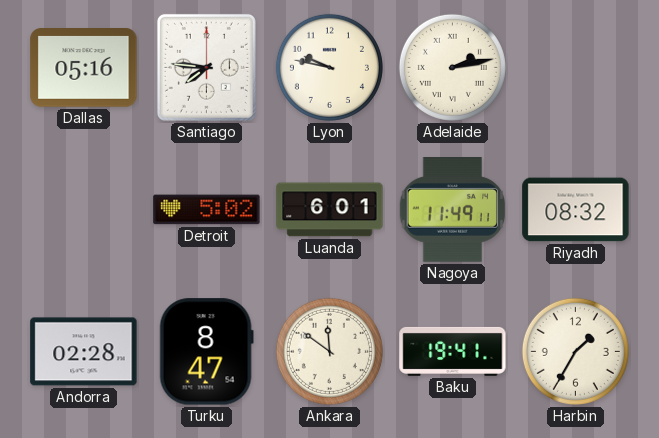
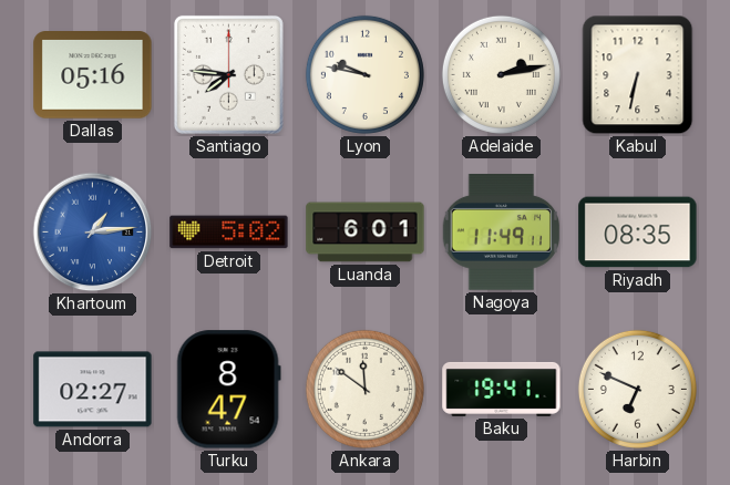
Kabul: none -> 6:32
Khartoum: none -> 1:14
Riyadh: 08:32 -> 08:35
Andorra: 02:28 -> 02:27
Harbin: 1:35 -> 6:49
